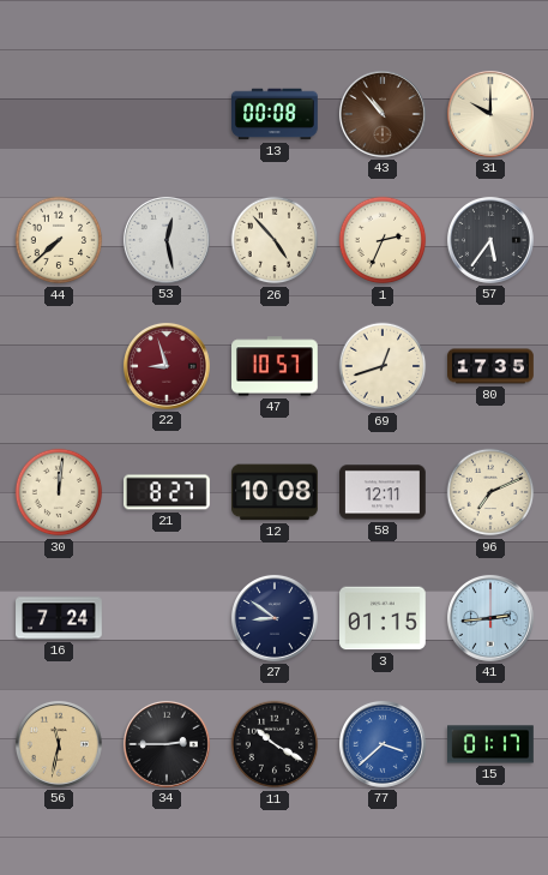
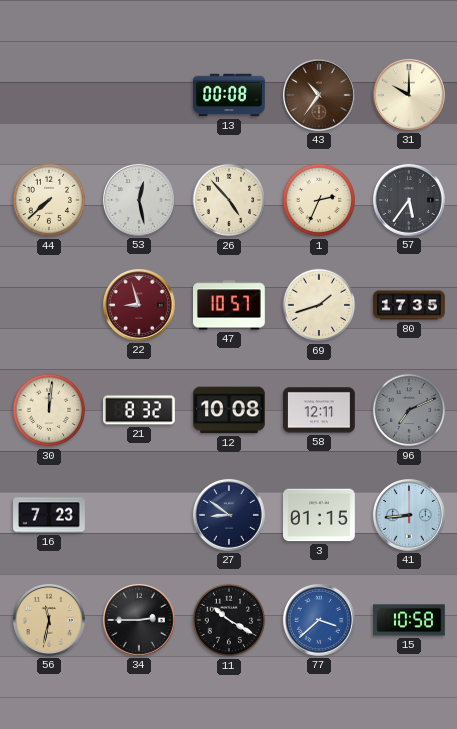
43: 10:53 -> 10:36
69: 12:42 -> 1:42
21: 8:27 -> 8:32
96 dial: cream -> grey
16: 7:24 -> 7:23
41: 2:44 -> 8:44
15: 01:17 -> 10:58
